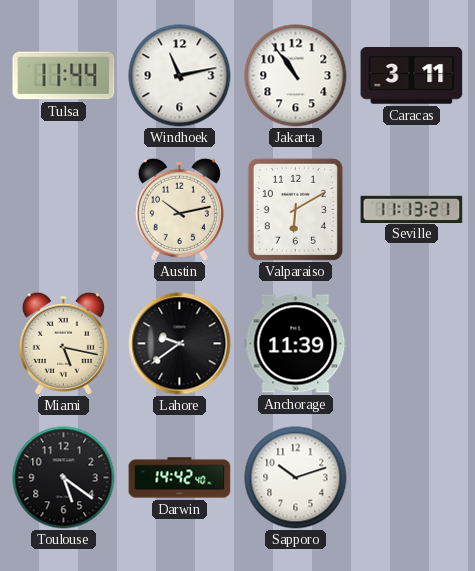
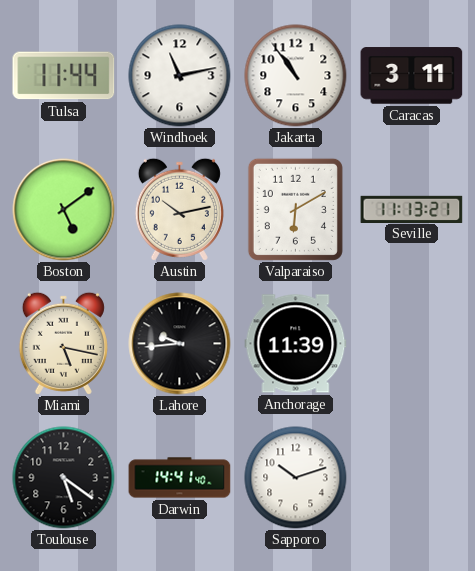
Boston: none -> 5:09
Lahore: 9:39 -> 9:44
Darwin: 14:42 -> 14:41
